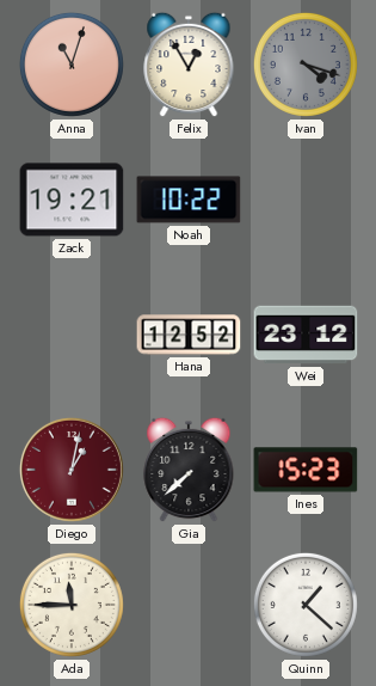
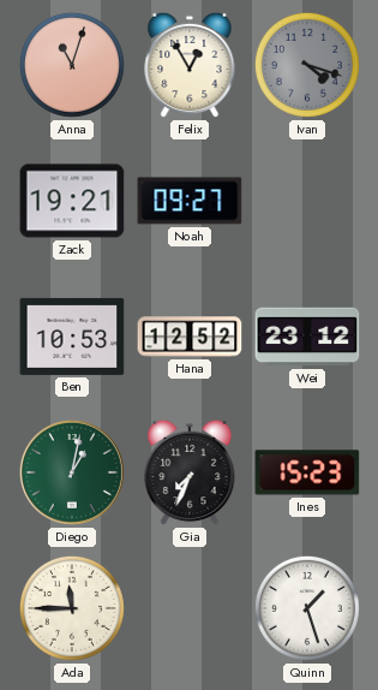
Noah: 10:22 -> 09:27
Ben: none -> 10:53
Diego dial: burgundy -> green
Gia: 7:38 -> 7:34
Quinn: 1:22 -> 1:27
